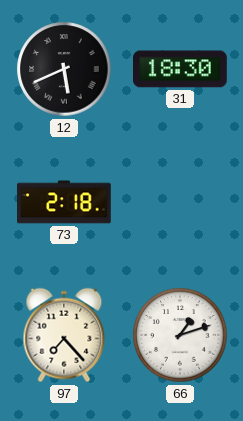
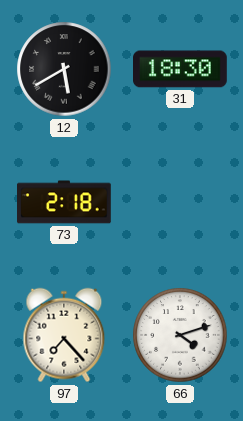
12: 5:41 -> 5:40
66: 1:12 -> 4:12
